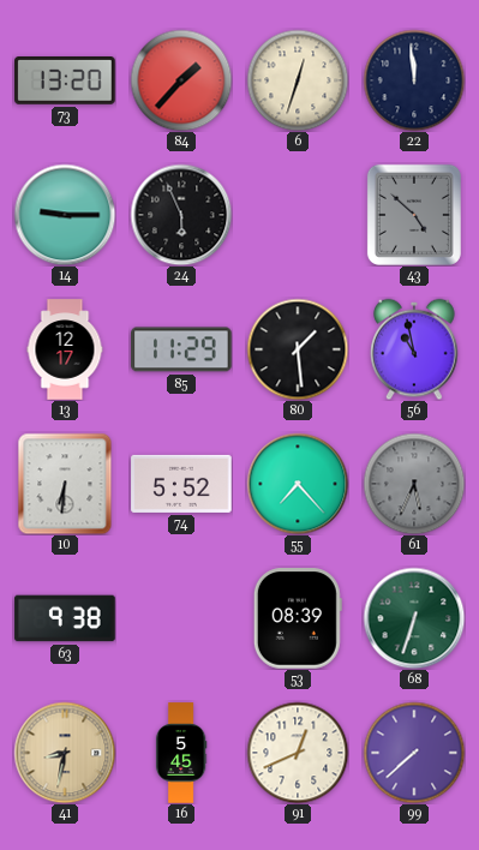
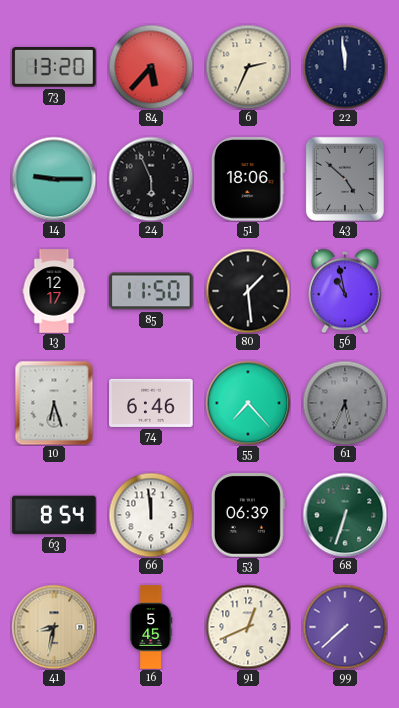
84: 1:37 -> 5:37
6: 12:33 -> 2:34
51: none -> 18:06
85: 11:29 -> 11:50
10: 6:31 -> 6:27
74: 5:52 -> 6:46
63: 9:38 -> 8:54
66: none -> 11:59
53: 08:39 -> 06:39
